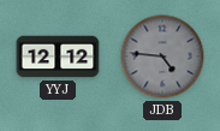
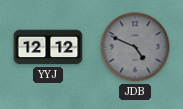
JDB: 4:46 -> 4:49
